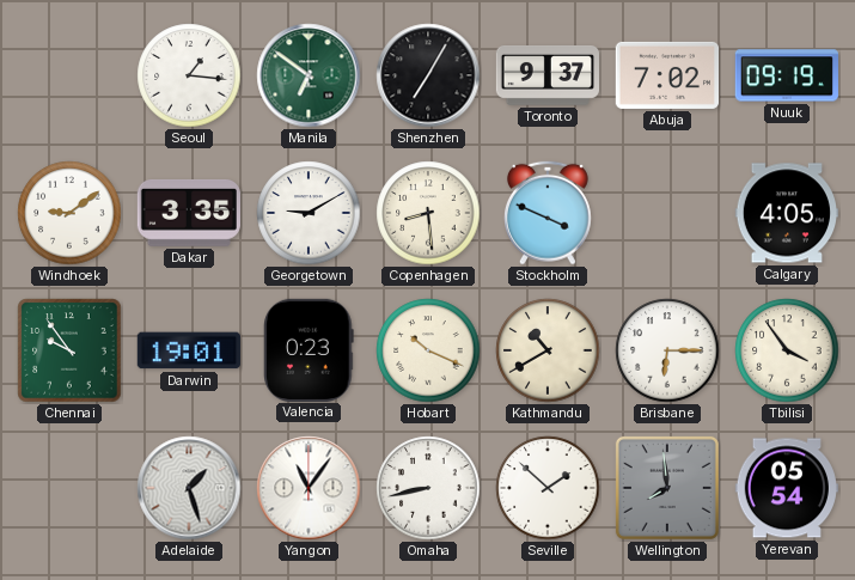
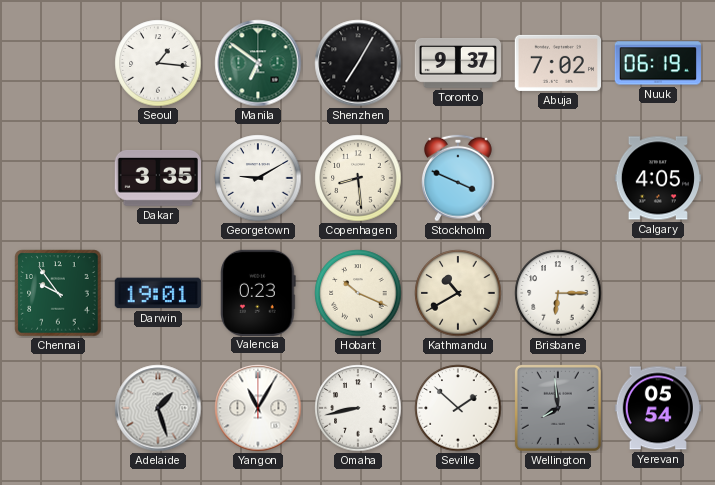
Nuuk: 09:19 -> 06:19
Windhoek: 9:09 -> none
Tbilisi: 3:54 -> none
Yangon: 11:06 -> 11:05
